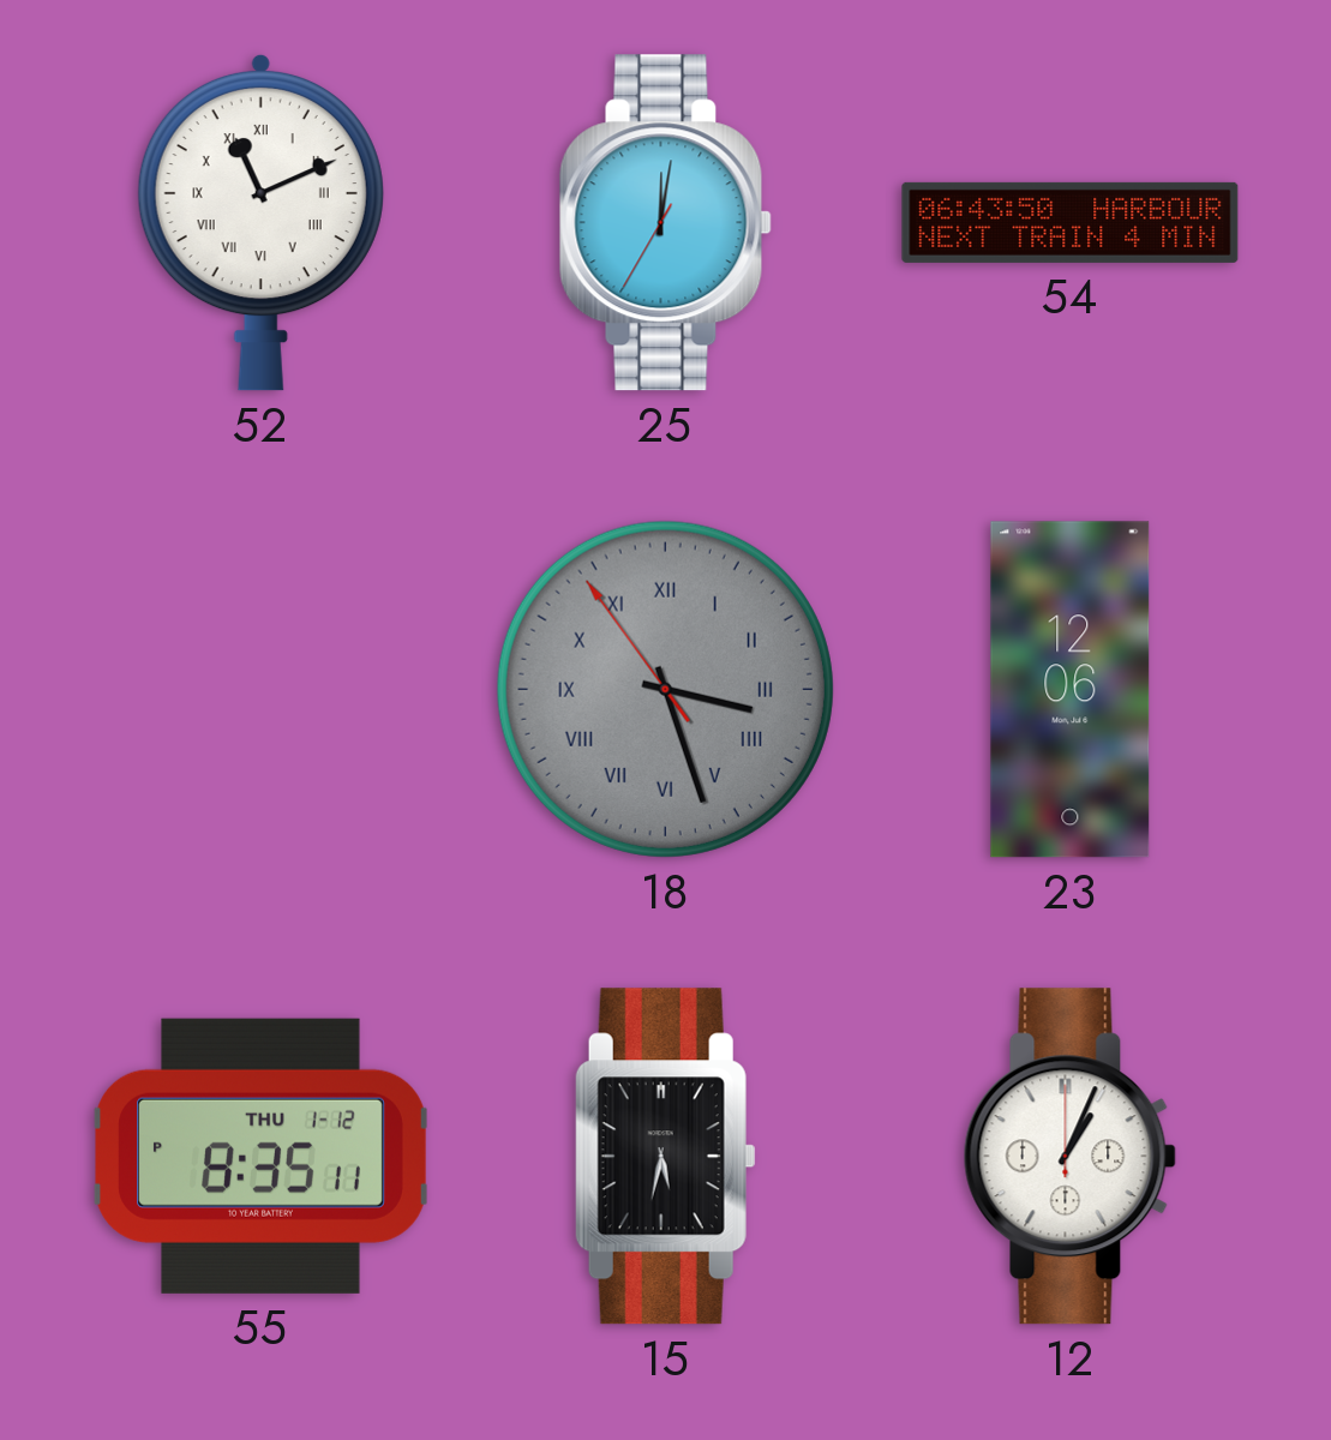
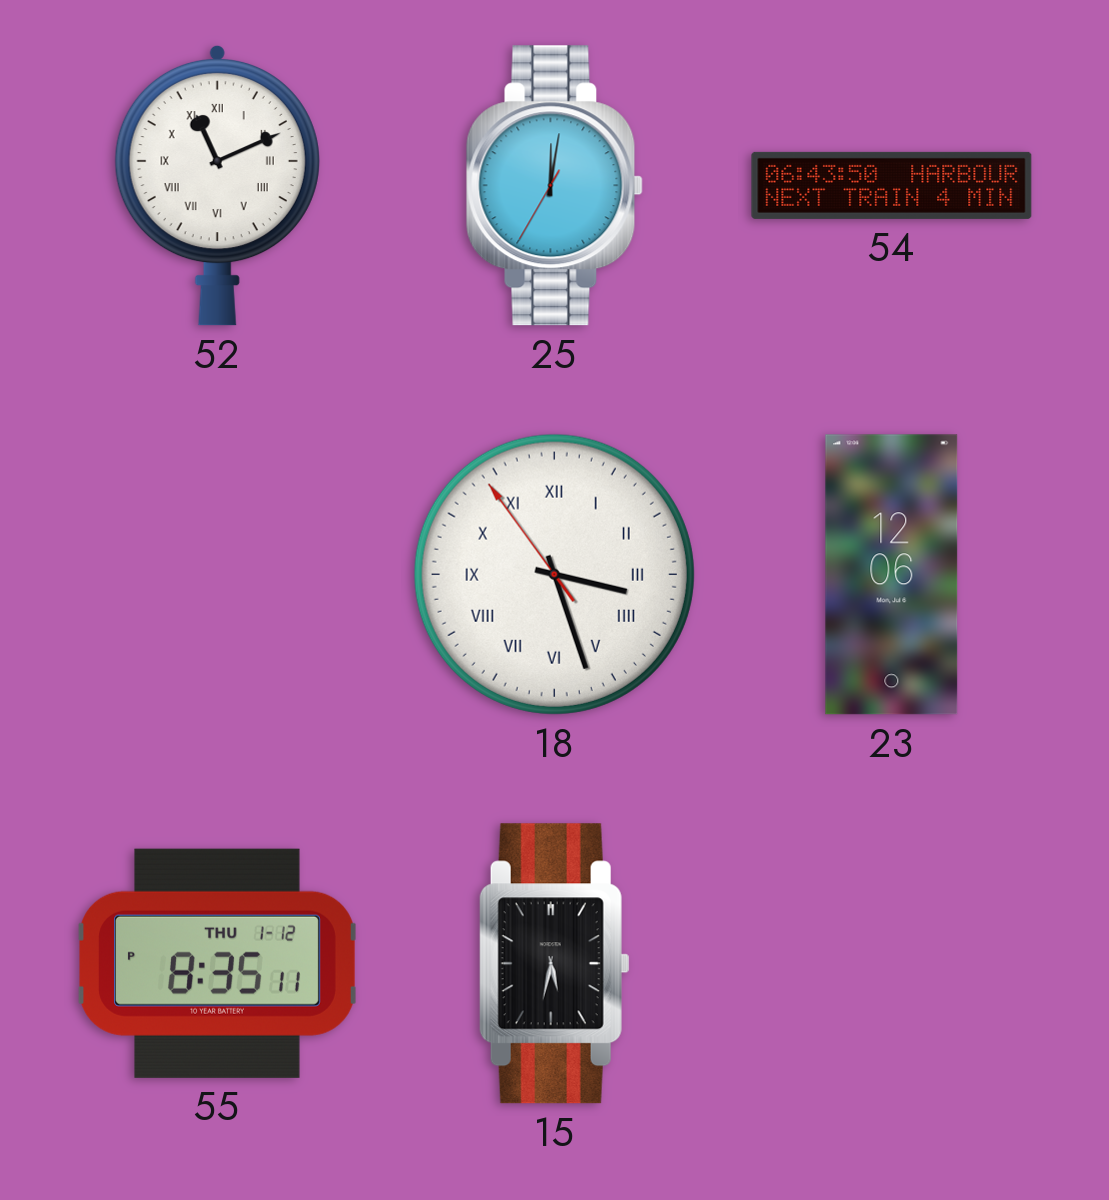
18 dial: grey -> white
12: 1:04 -> none
